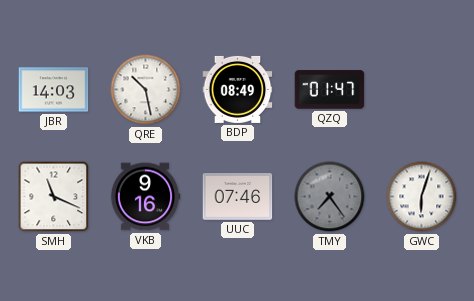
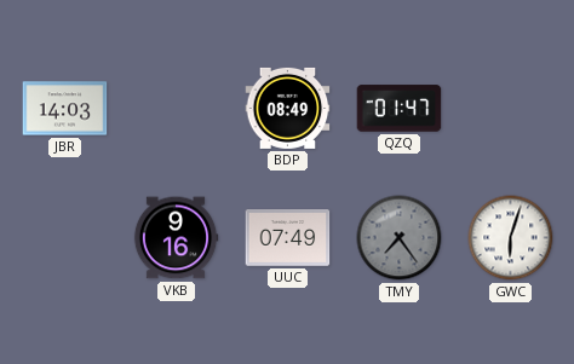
QRE: 10:28 -> none
SMH: 11:19 -> none
UUC: 07:46 -> 07:49
